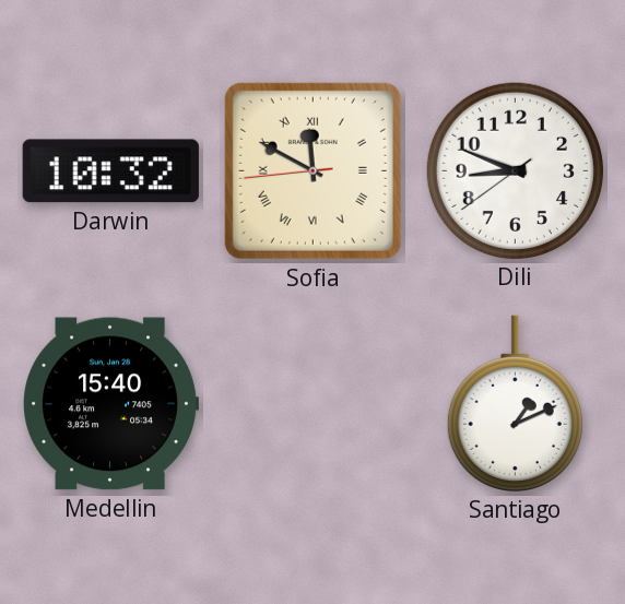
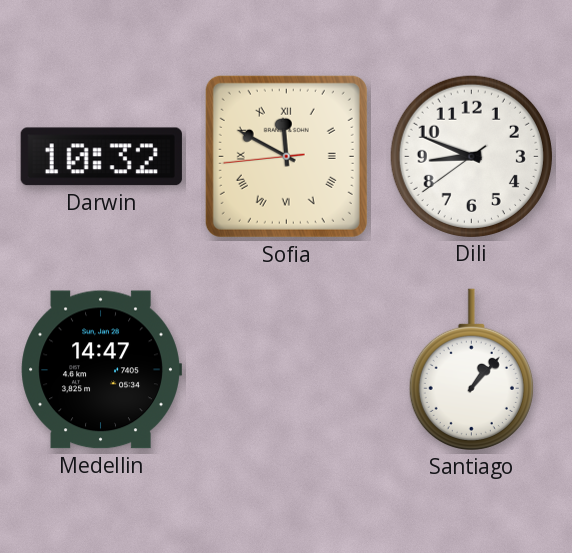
Medellin: 15:40 -> 14:47
Santiago: 1:11 -> 1:07
